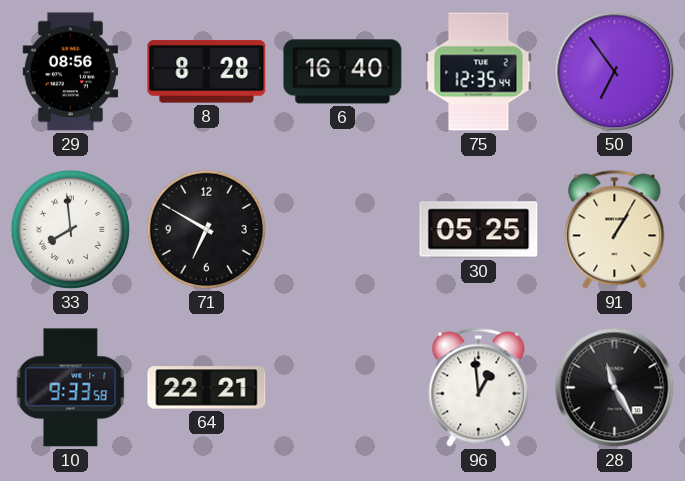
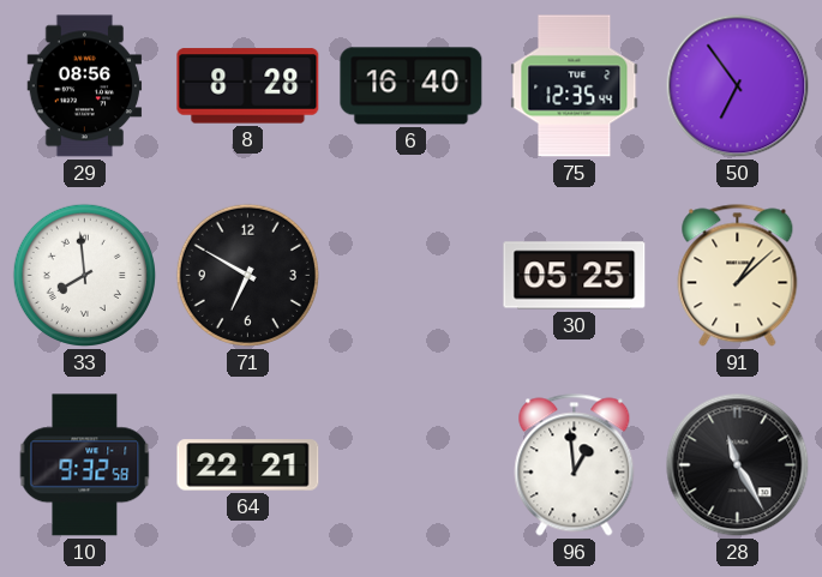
91: 1:05 -> 1:08
10: 9:33 -> 9:32
